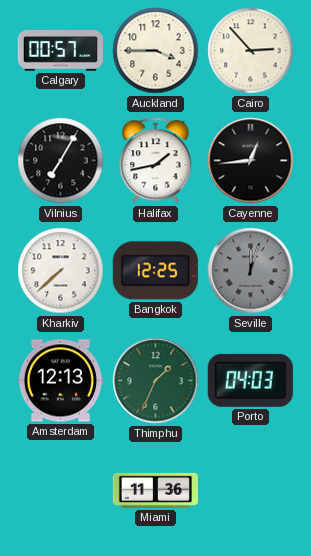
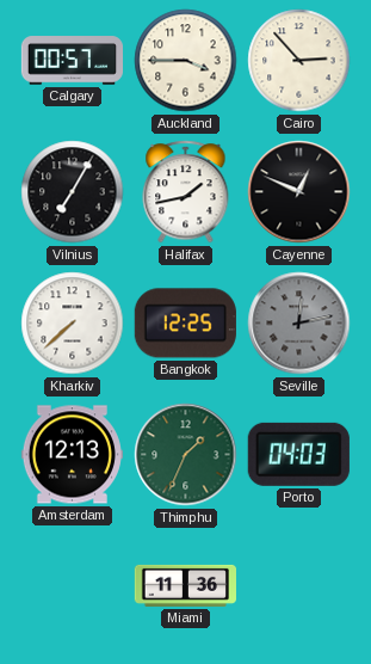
Cayenne: 12:44 -> 12:49
Seville: 12:03 -> 12:13
